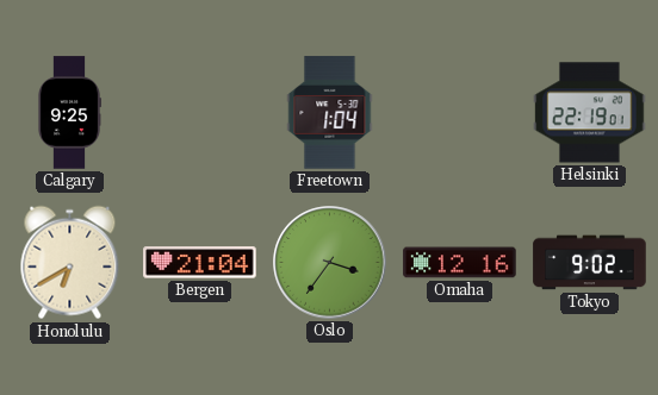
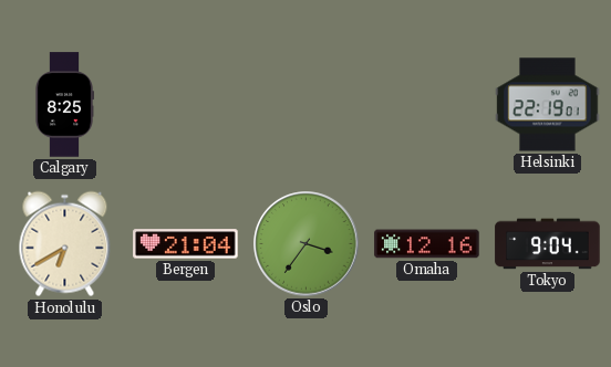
Calgary: 9:25 -> 8:25
Freetown: 1:04 -> none
Tokyo: 9:02 -> 9:04
